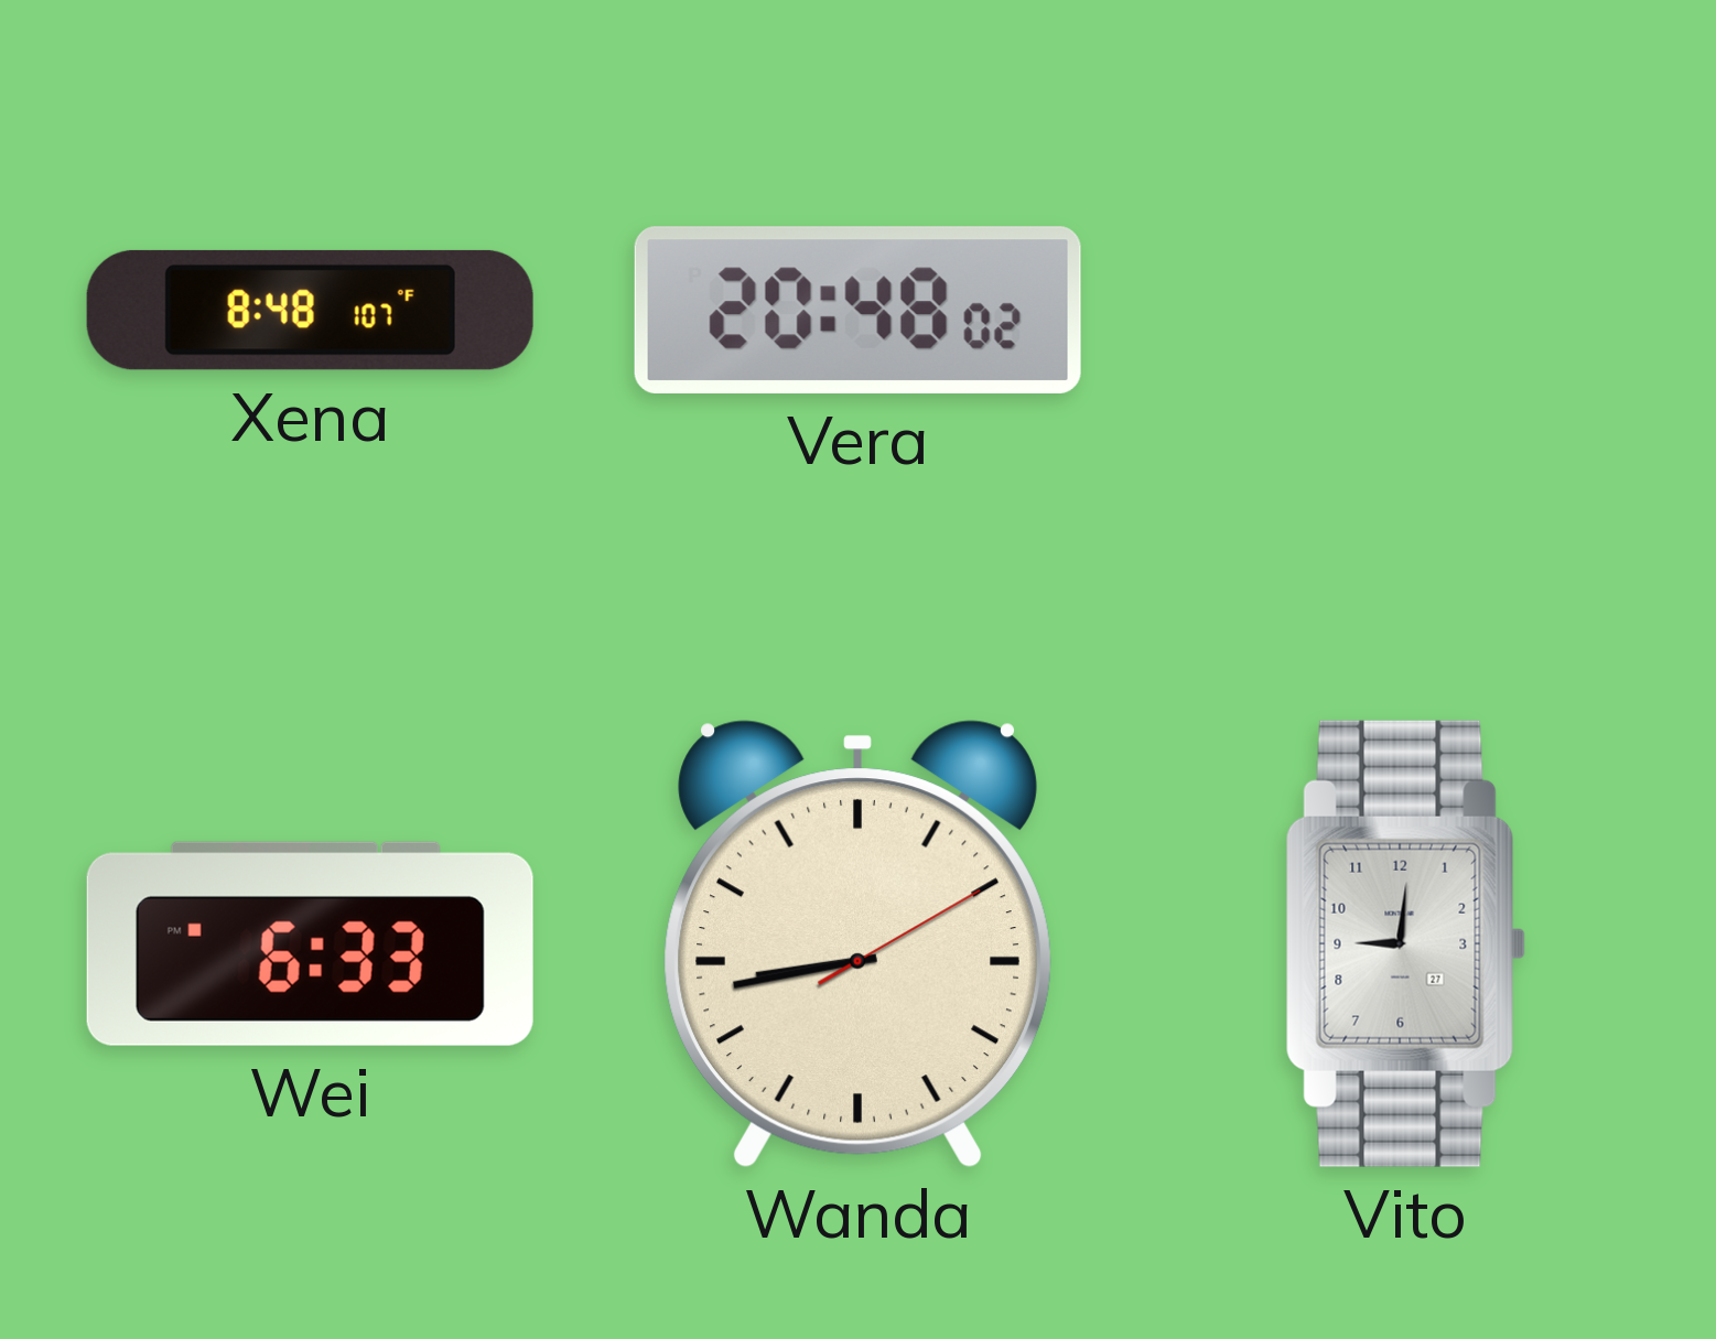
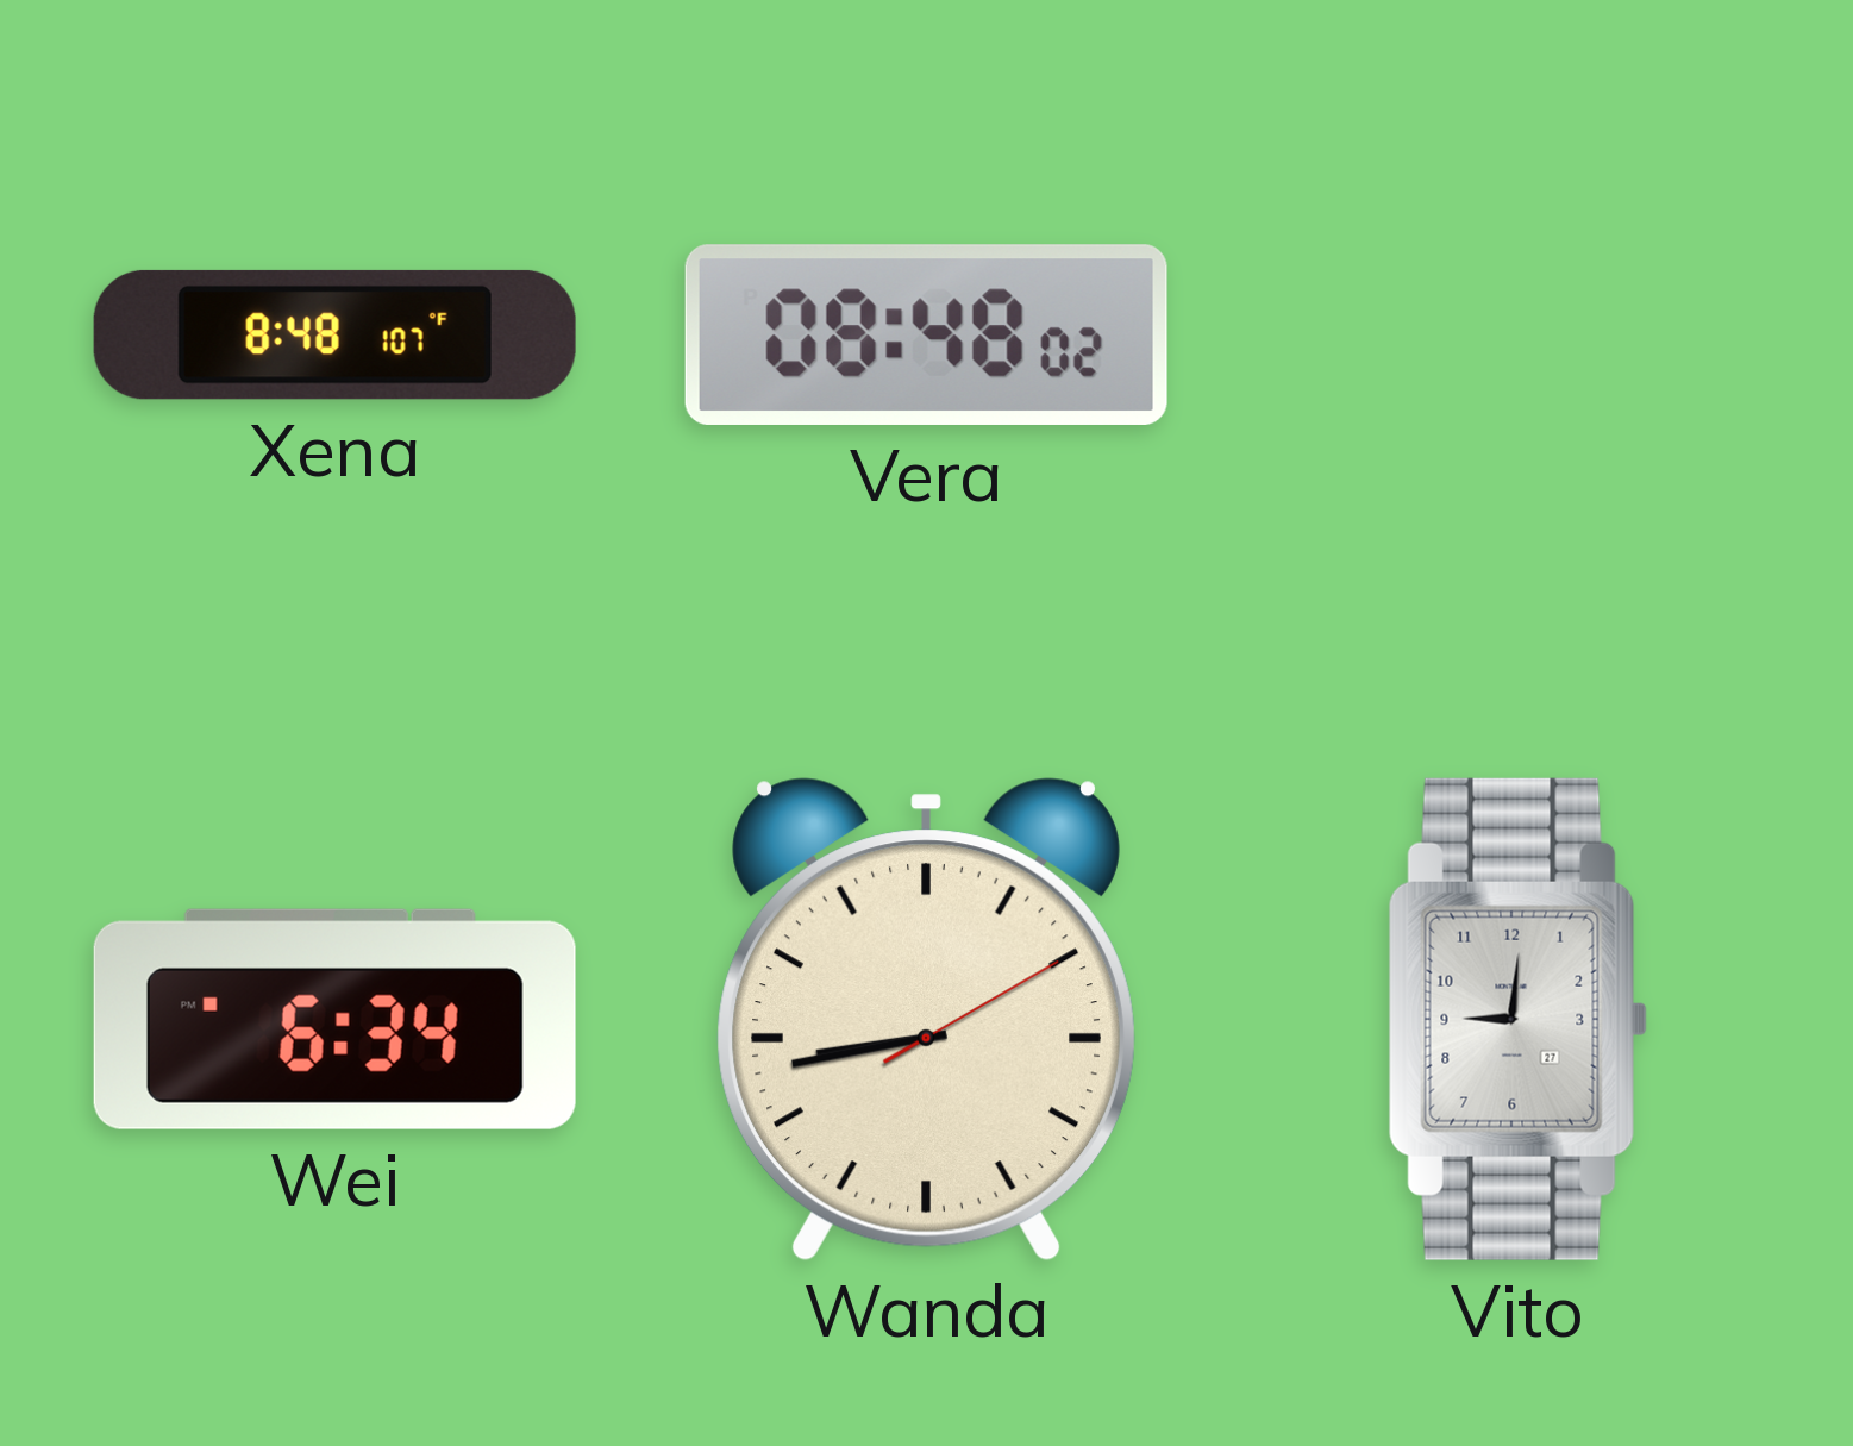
Vera: 20:48 -> 08:48
Wei: 6:33 -> 6:34
